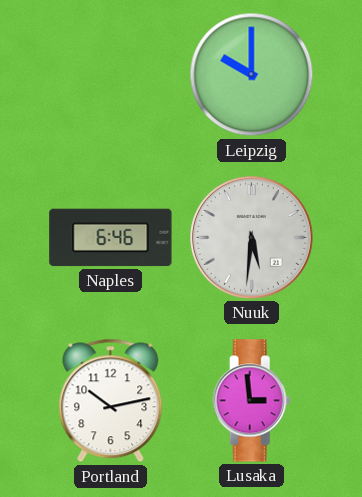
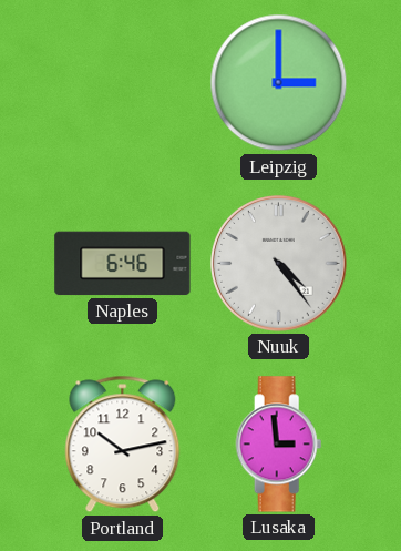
Leipzig: 10:00 -> 3:00
Nuuk: 5:31 -> 4:24
